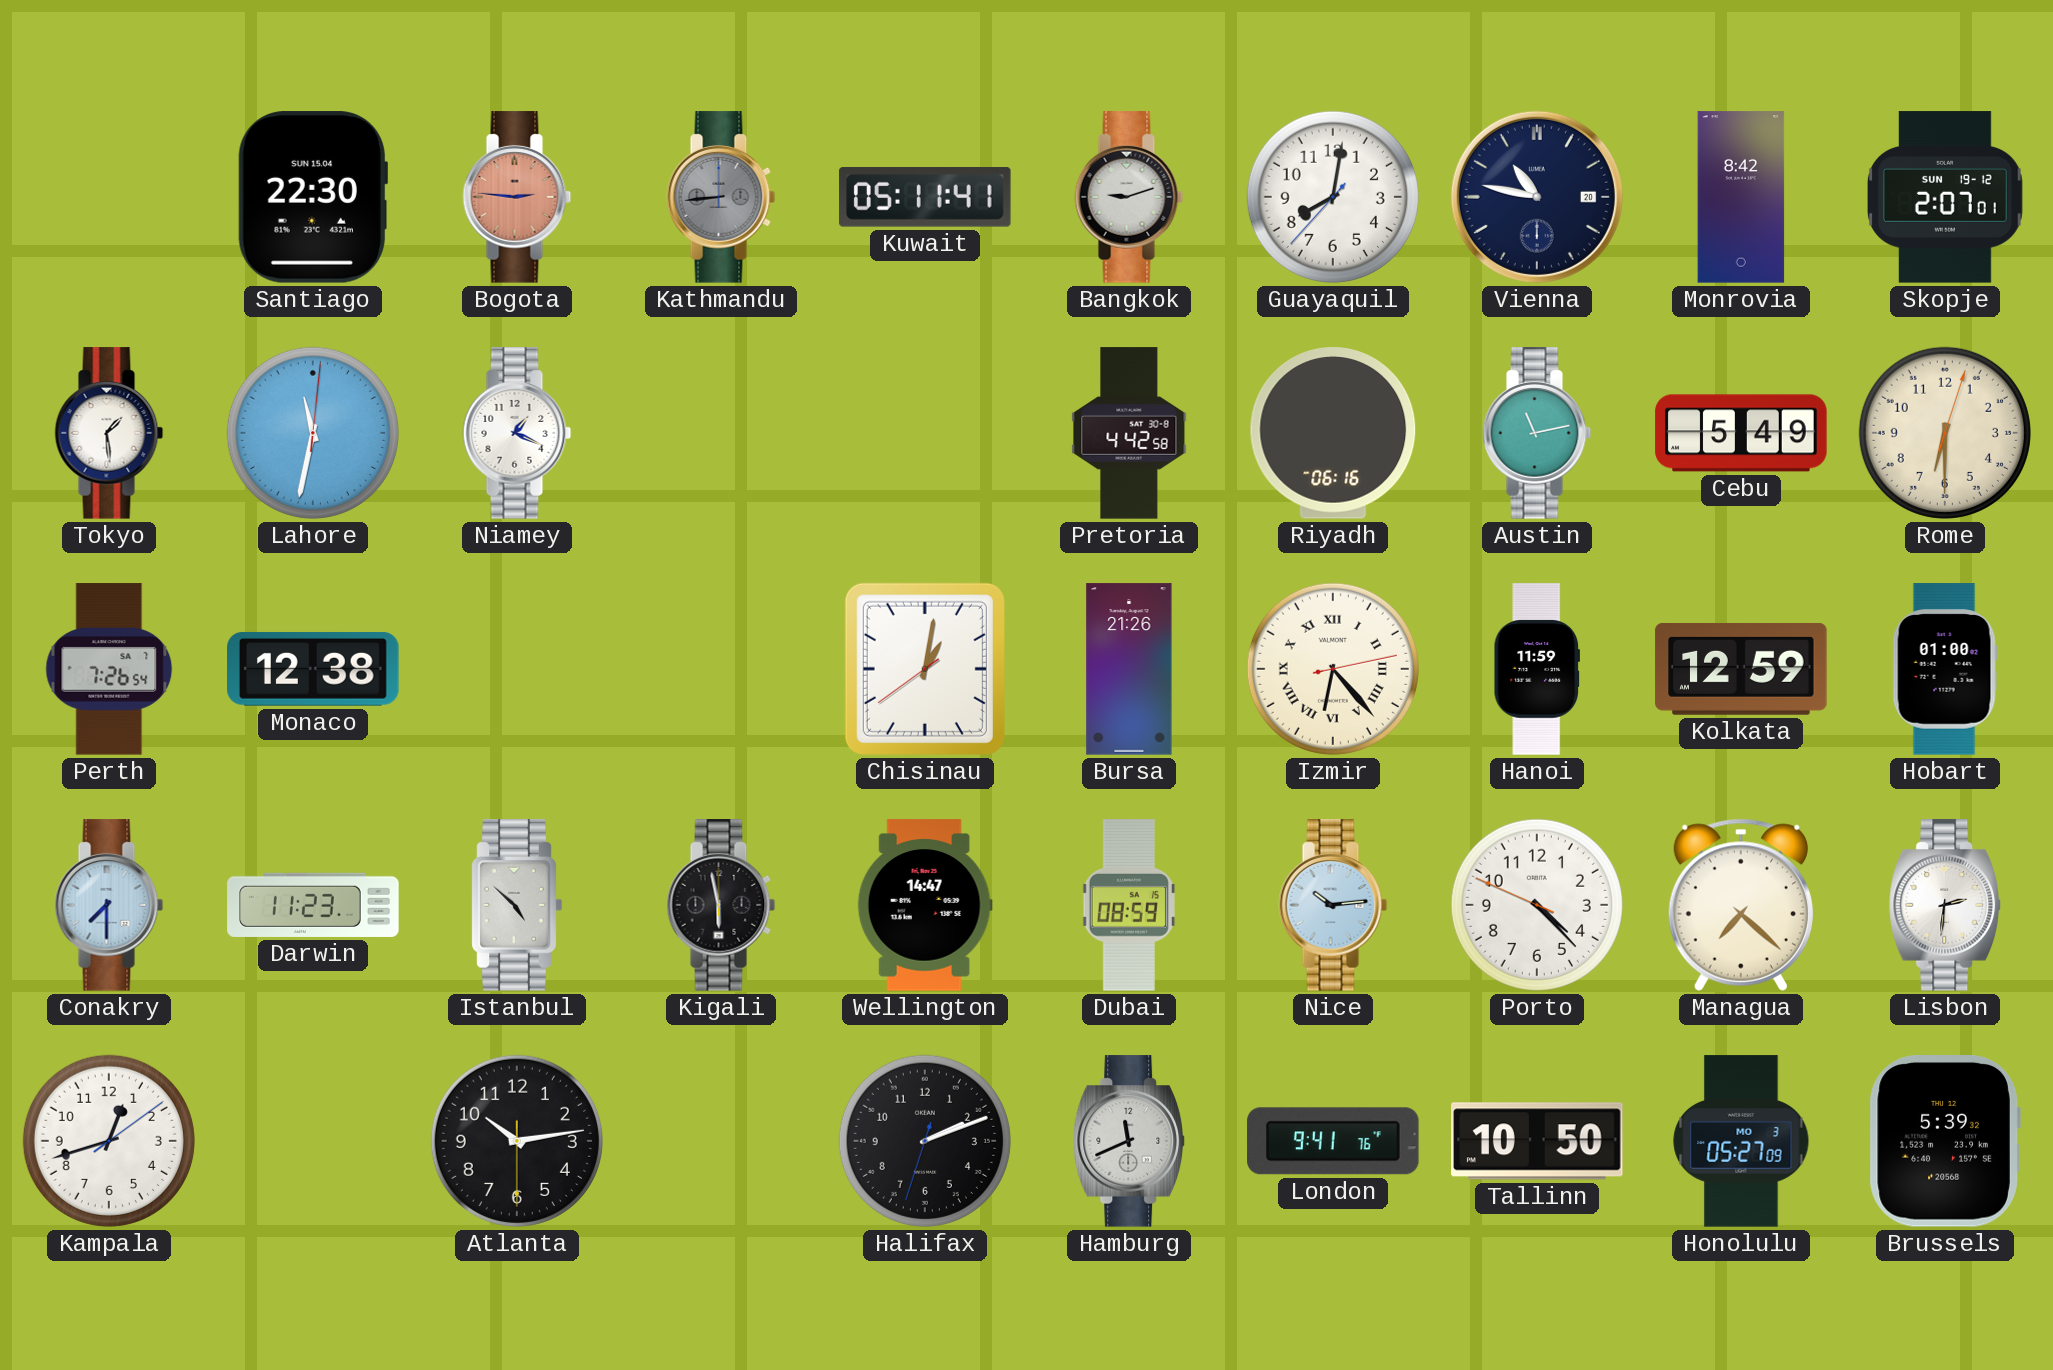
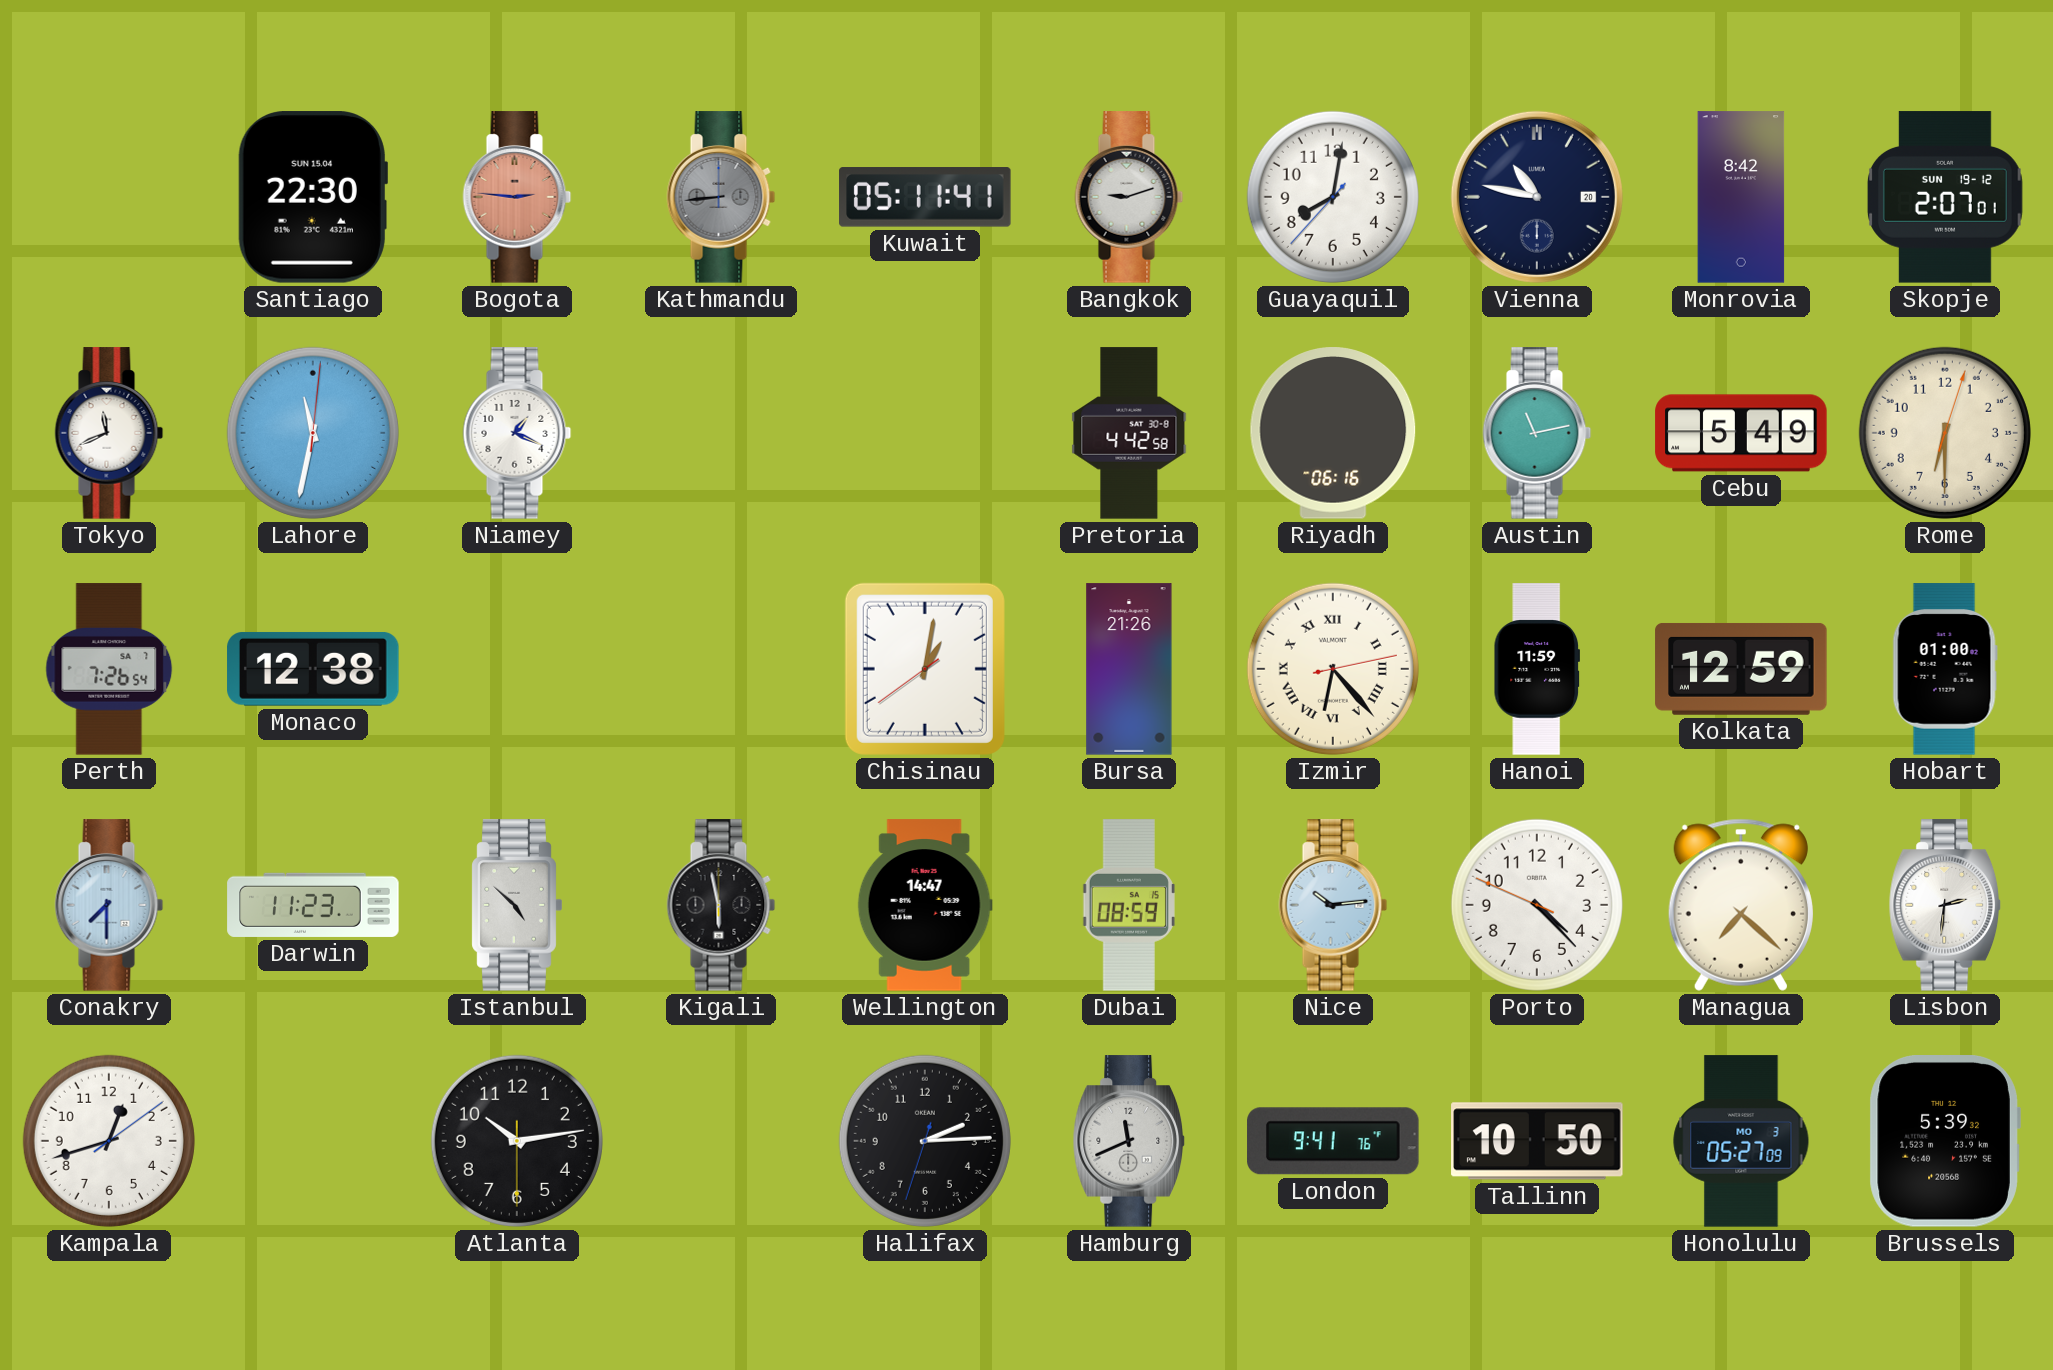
Tokyo: 1:29 -> 11:41
Halifax: 2:11 -> 2:14
